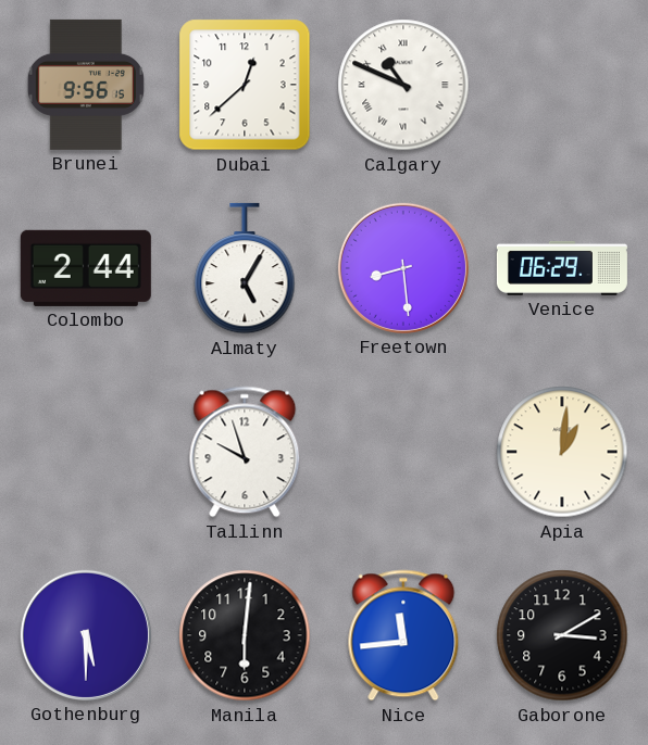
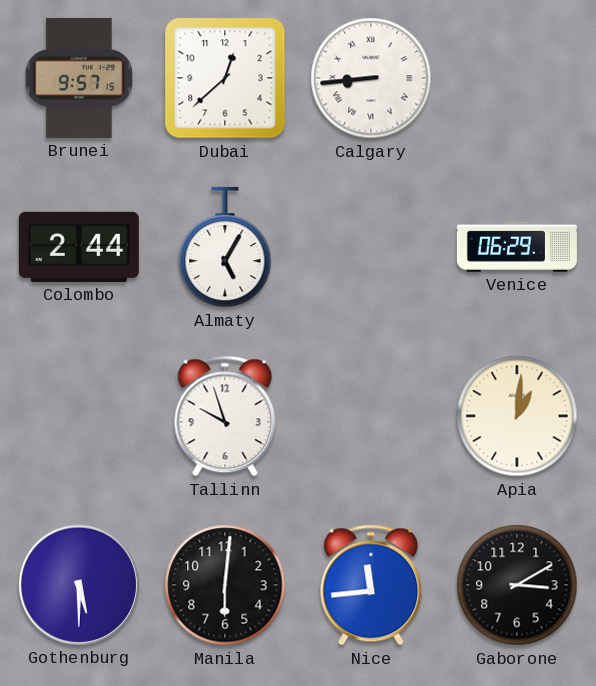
Brunei: 9:56 -> 9:57
Calgary: 10:49 -> 8:44
Freetown: 8:29 -> none
